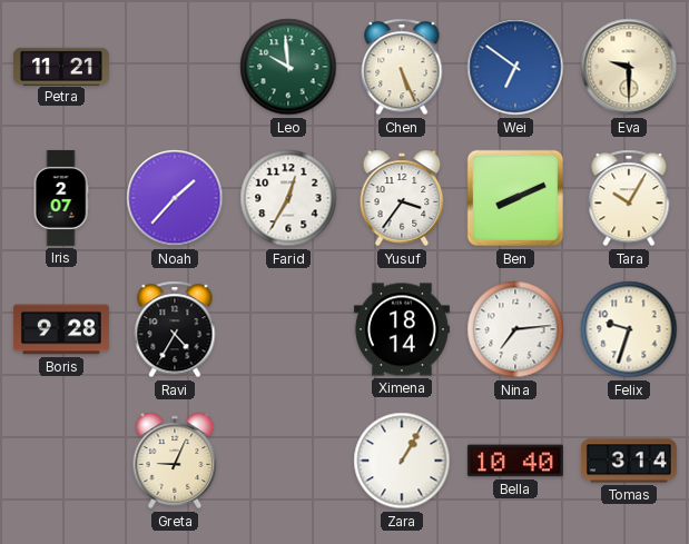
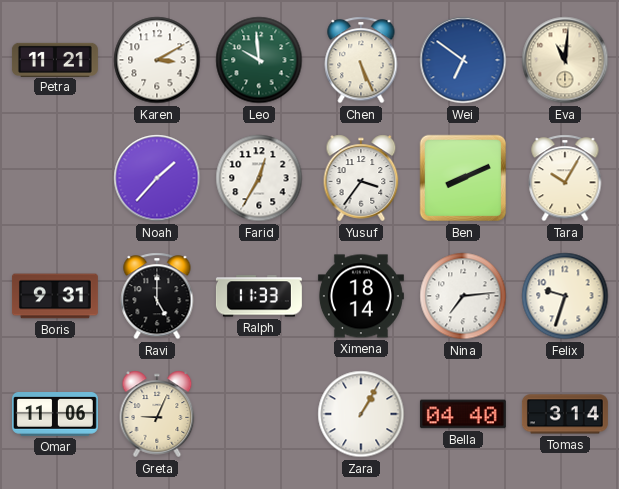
Karen: none -> 3:10
Eva: 9:30 -> 11:01
Iris: 2:07 -> none
Boris: 9:28 -> 9:31
Ravi: 4:35 -> 5:00
Ralph: none -> 11:33
Omar: none -> 11:06
Bella: 10:40 -> 04:40
